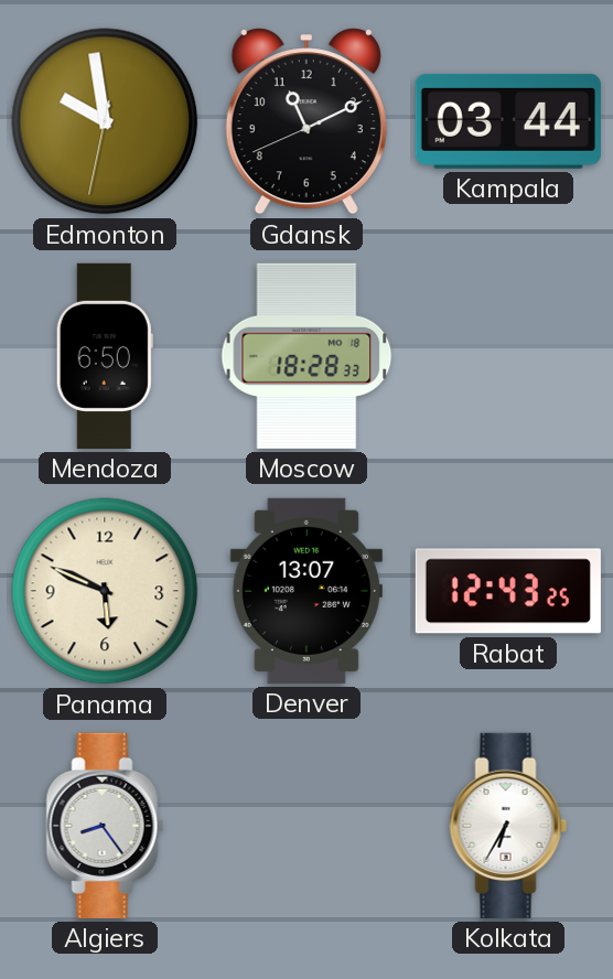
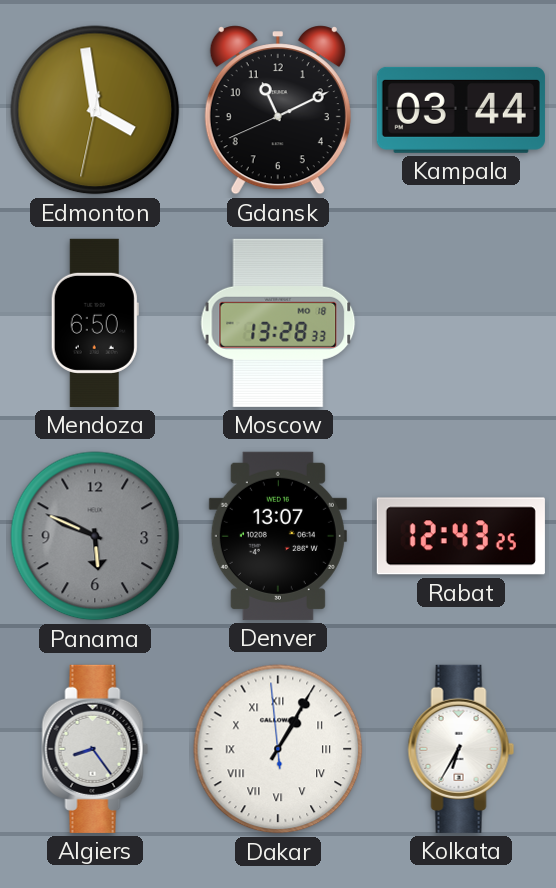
Edmonton: 9:58 -> 3:58
Moscow: 18:28 -> 13:28
Panama dial: cream -> grey
Dakar: none -> 1:04
